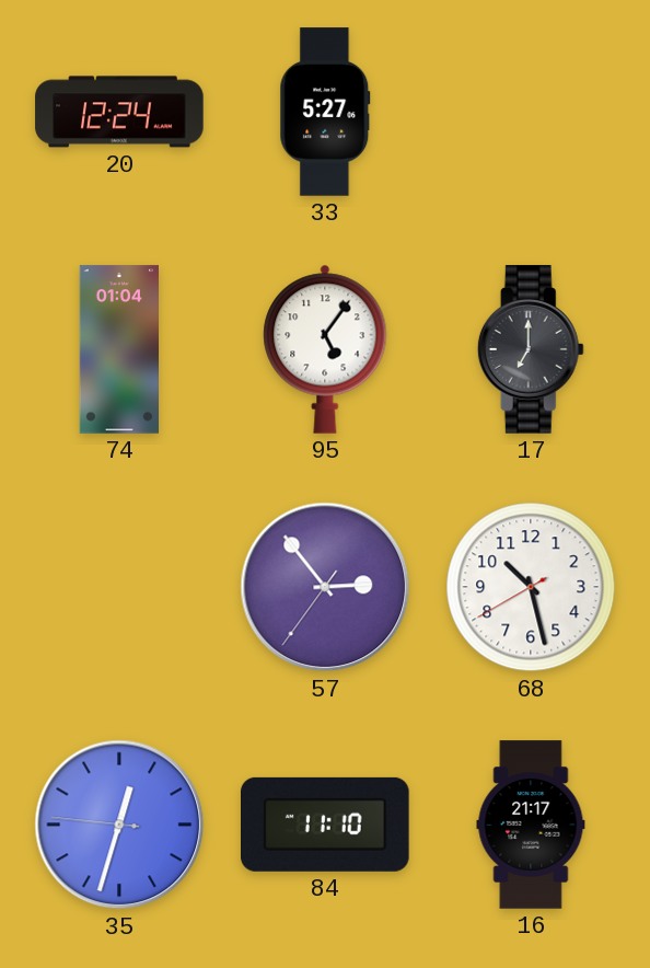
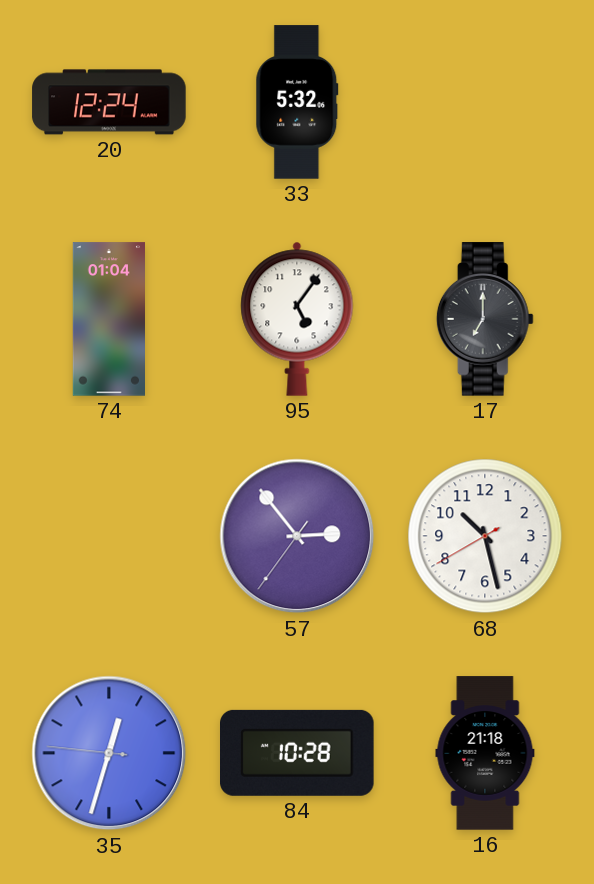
33: 5:27 -> 5:32
84: 11:10 -> 10:28
16: 21:17 -> 21:18
